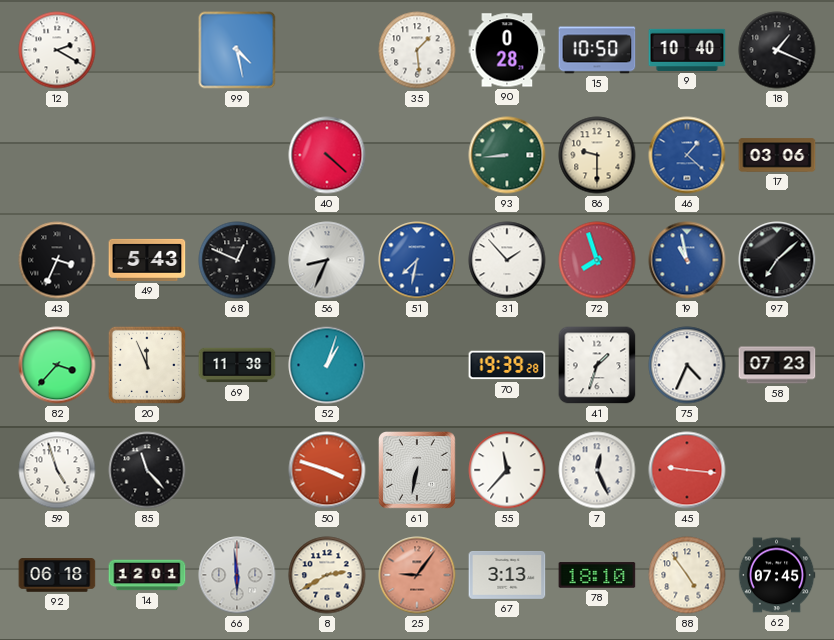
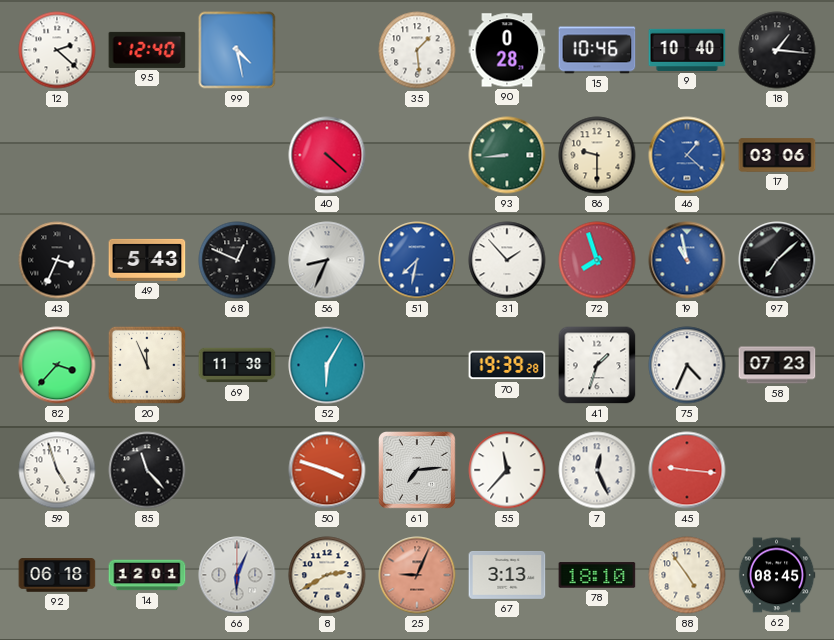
12: 2:20 -> 2:22
95: none -> 12:40
15: 10:50 -> 10:46
18: 1:19 -> 1:16
52: 1:03 -> 6:05
61: 6:32 -> 7:14
66: 5:59 -> 6:04
25: 9:06 -> 9:04
62: 07:45 -> 08:45
